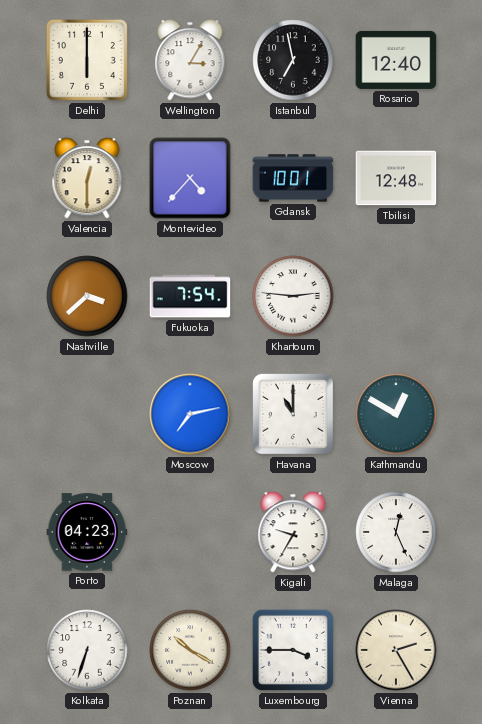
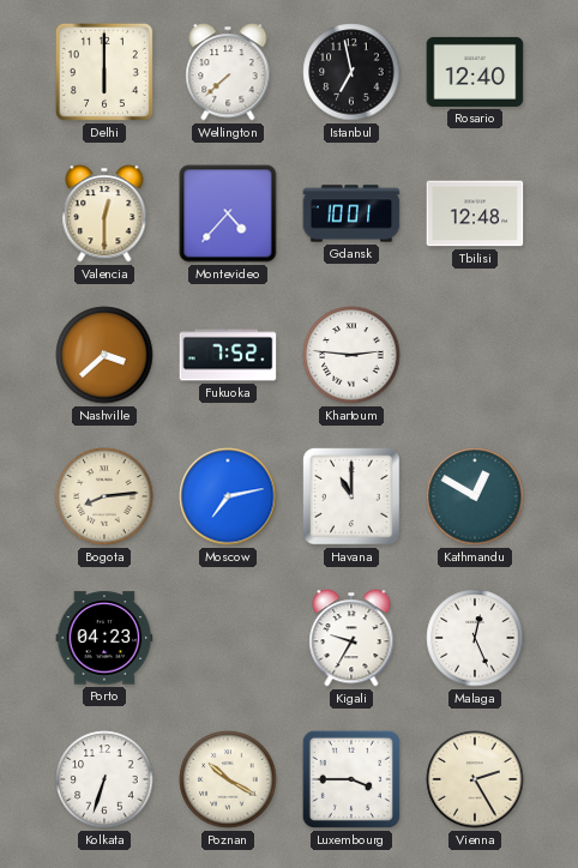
Wellington: 3:05 -> 7:38
Fukuoka: 7:54 -> 7:52
Bogota: none -> 8:14
